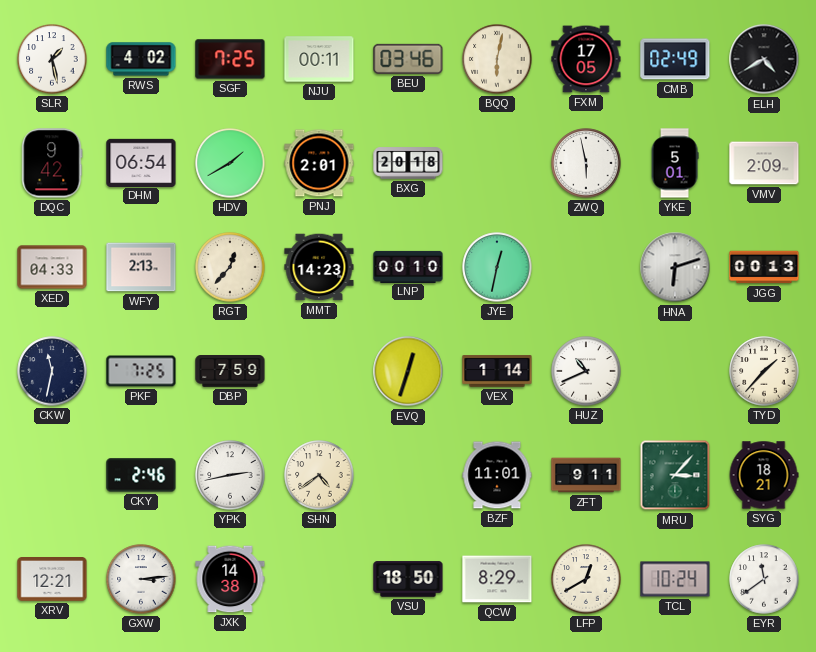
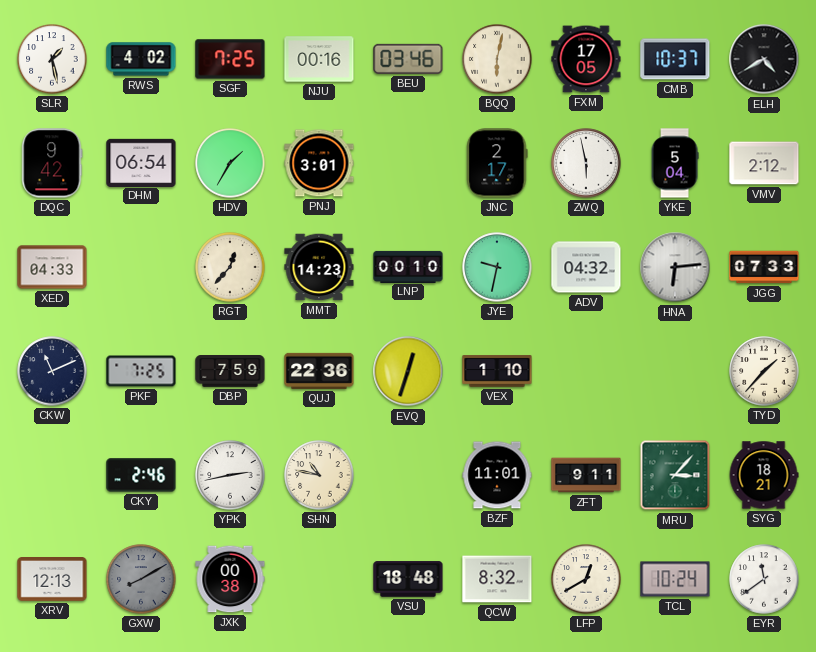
NJU: 00:11 -> 00:16
CMB: 02:49 -> 10:37
HDV: 1:40 -> 1:35
PNJ: 2:01 -> 3:01
BXG: 20:18 -> none
JNC: none -> 2:17
YKE: 5:01 -> 5:04
VMV: 2:09 -> 2:12
WFY: 2:13 -> none
JYE: 12:32 -> 9:32
ADV: none -> 04:32
HNA: 6:12 -> 6:14
JGG: 00:13 -> 07:33
CKW: 11:32 -> 11:11
QUJ: none -> 22:36
VEX: 1:14 -> 1:10
HUZ: 10:41 -> none
SHN: 4:39 -> 10:47
XRV: 12:21 -> 12:13
GXW: 3:14 -> 8:10
GXW dial: white -> grey
JXK: 14:38 -> 00:38
VSU: 18:50 -> 18:48
QCW: 8:29 -> 8:32
